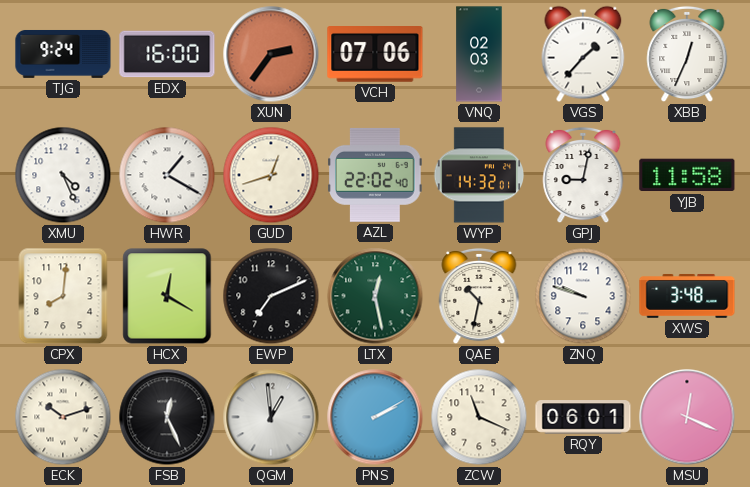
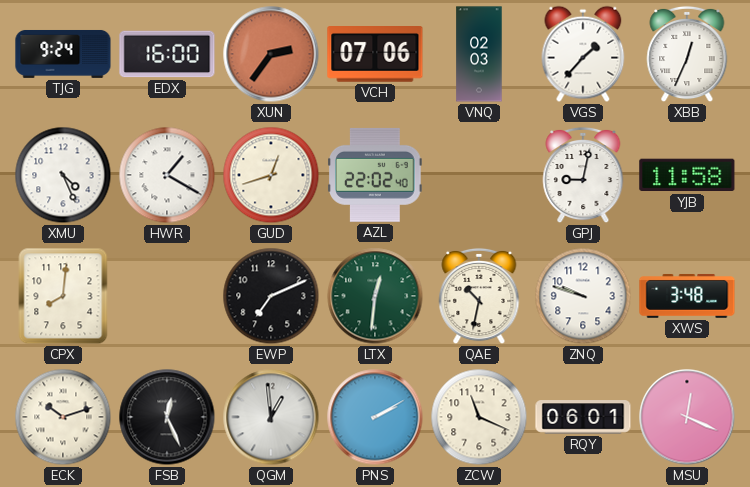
WYP: 14:32 -> none
HCX: 12:20 -> none
LTX: 12:28 -> 12:31
